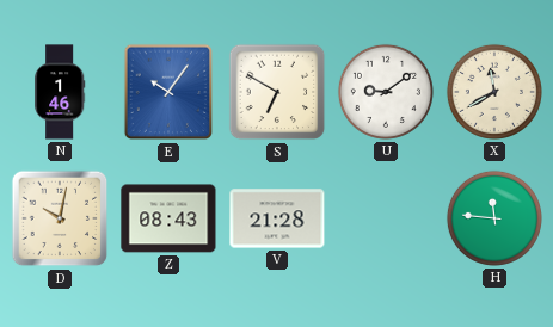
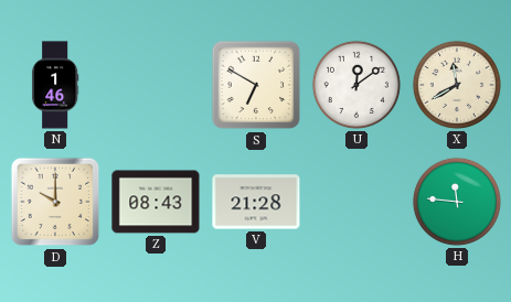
E: 10:06 -> none
U: 9:09 -> 12:09
D: 10:02 -> 10:00
